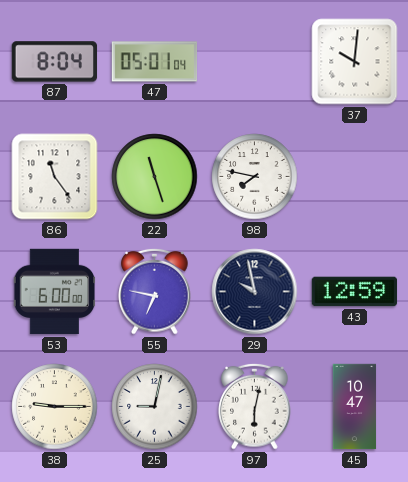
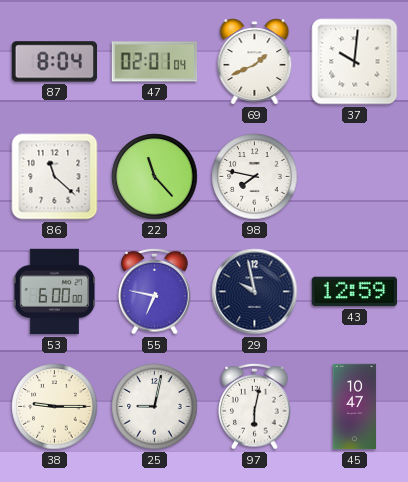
47: 05:01 -> 02:01
69: none -> 1:41
86: 11:24 -> 11:22
22: 11:27 -> 11:23
